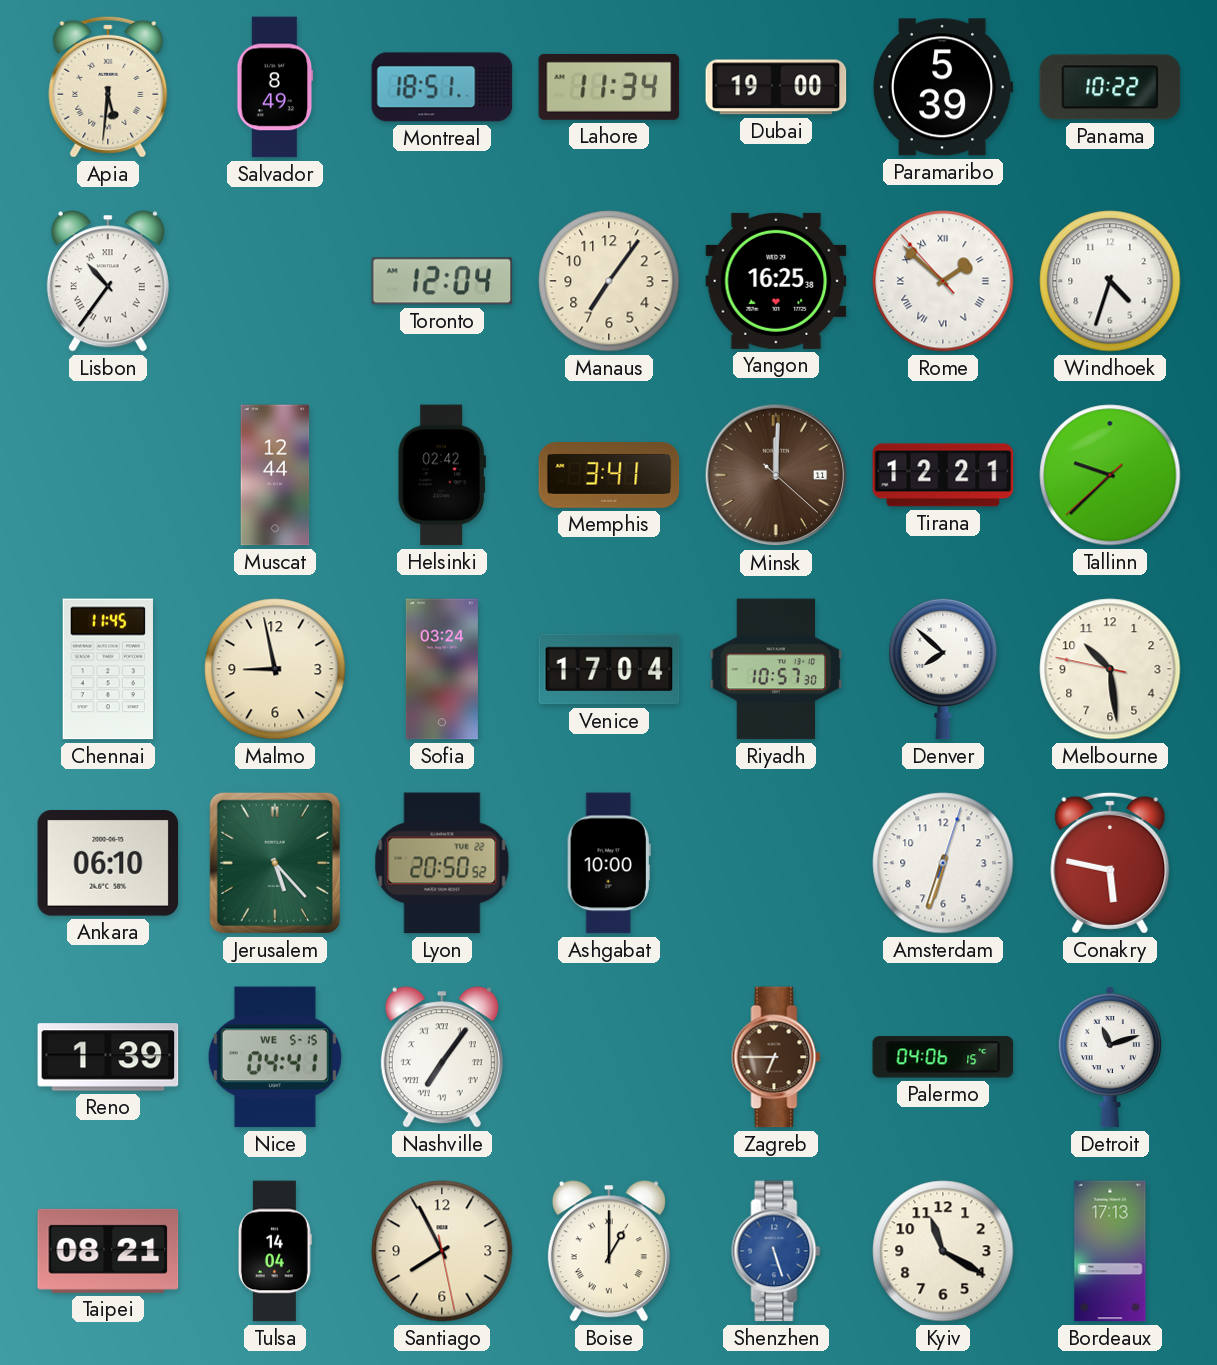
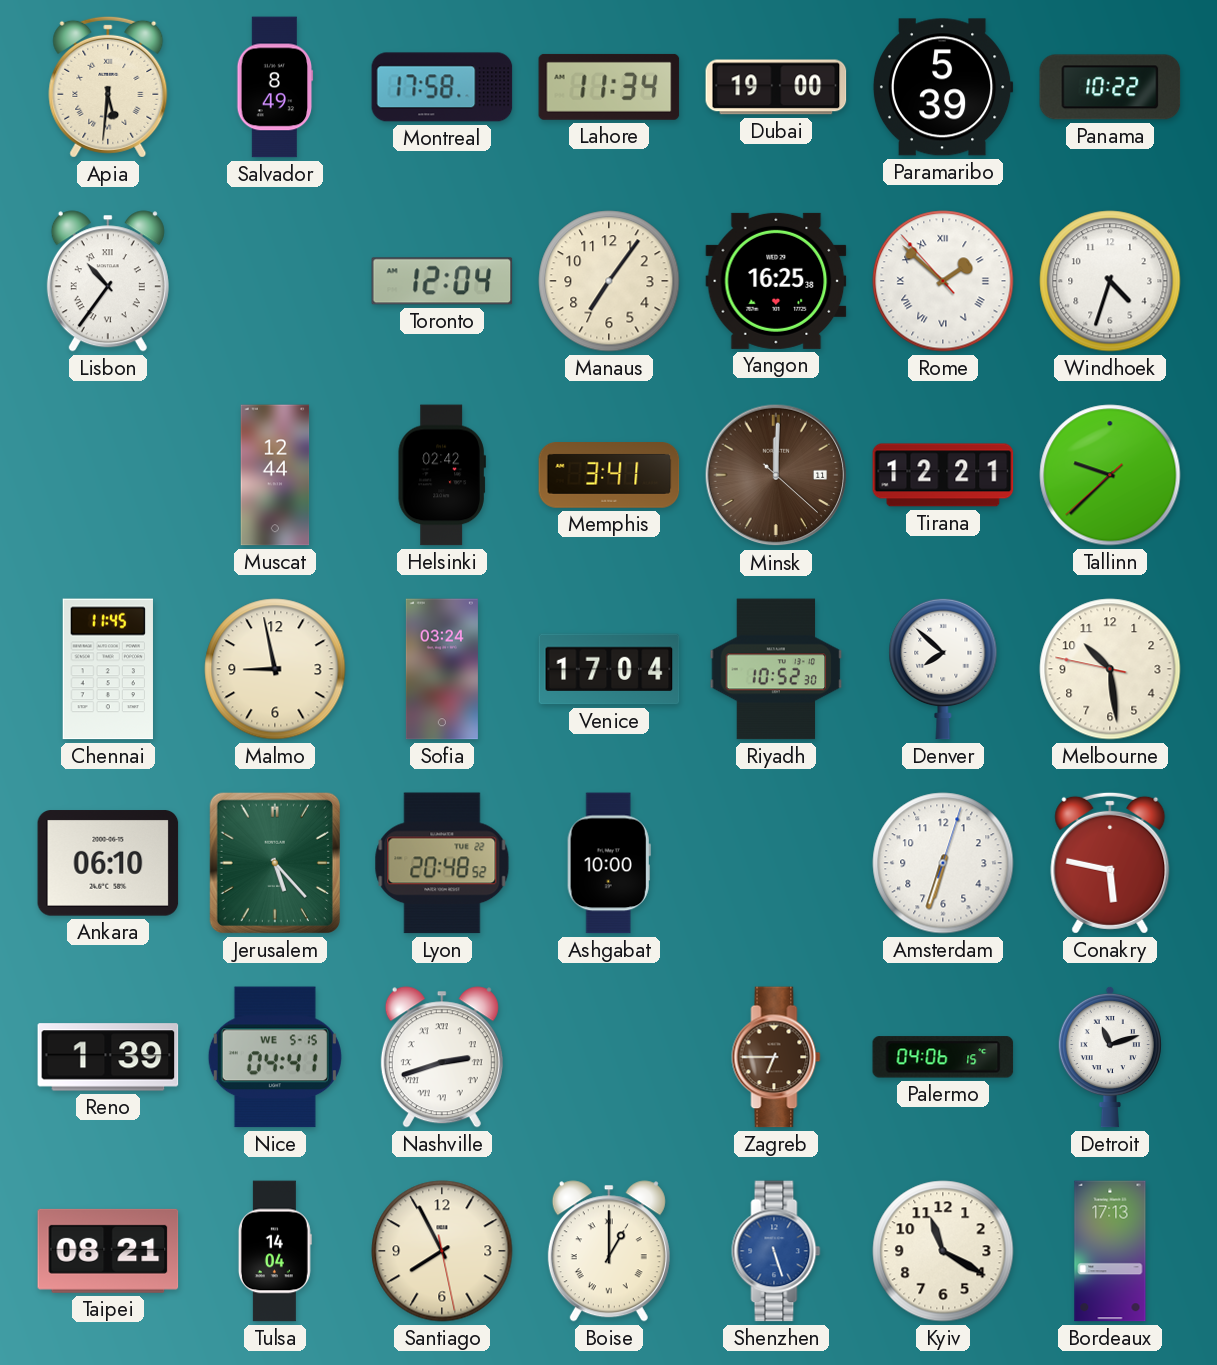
Montreal: 18:51 -> 17:58
Riyadh: 10:57 -> 10:52
Lyon: 20:50 -> 20:48
Nashville: 7:06 -> 2:42
